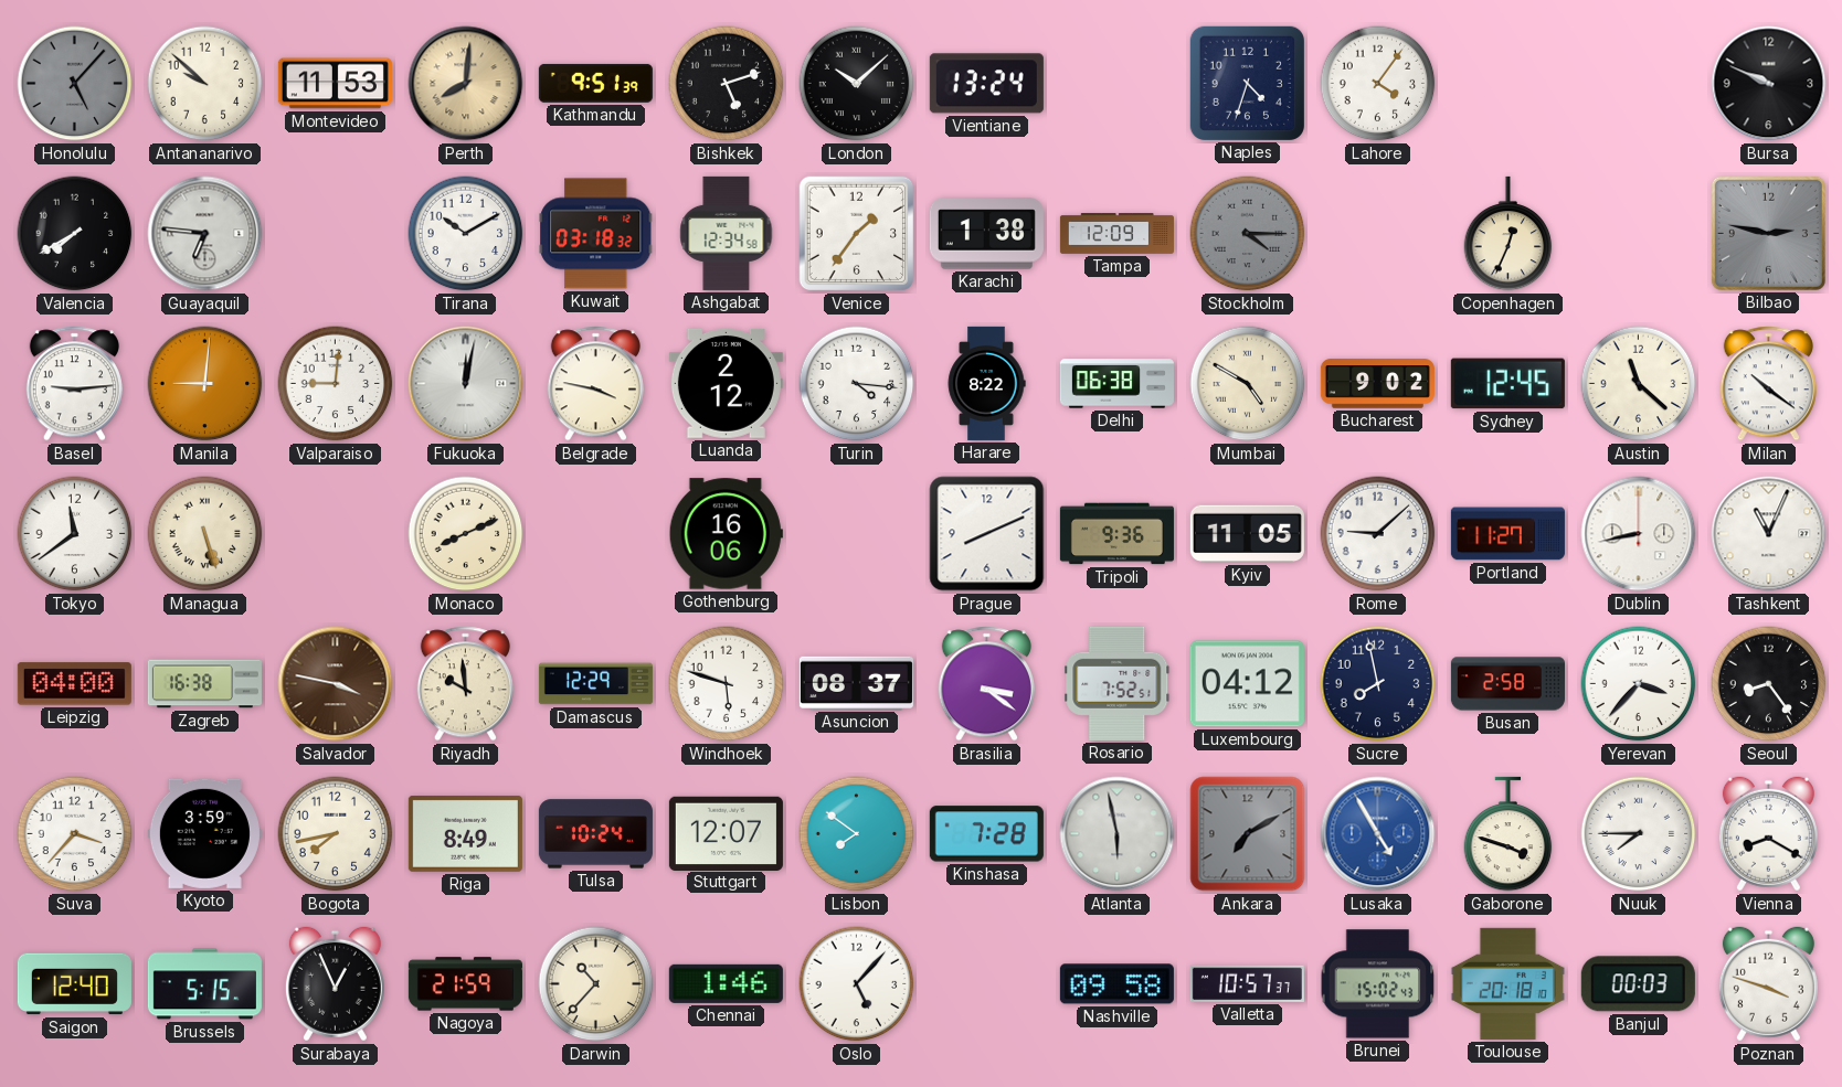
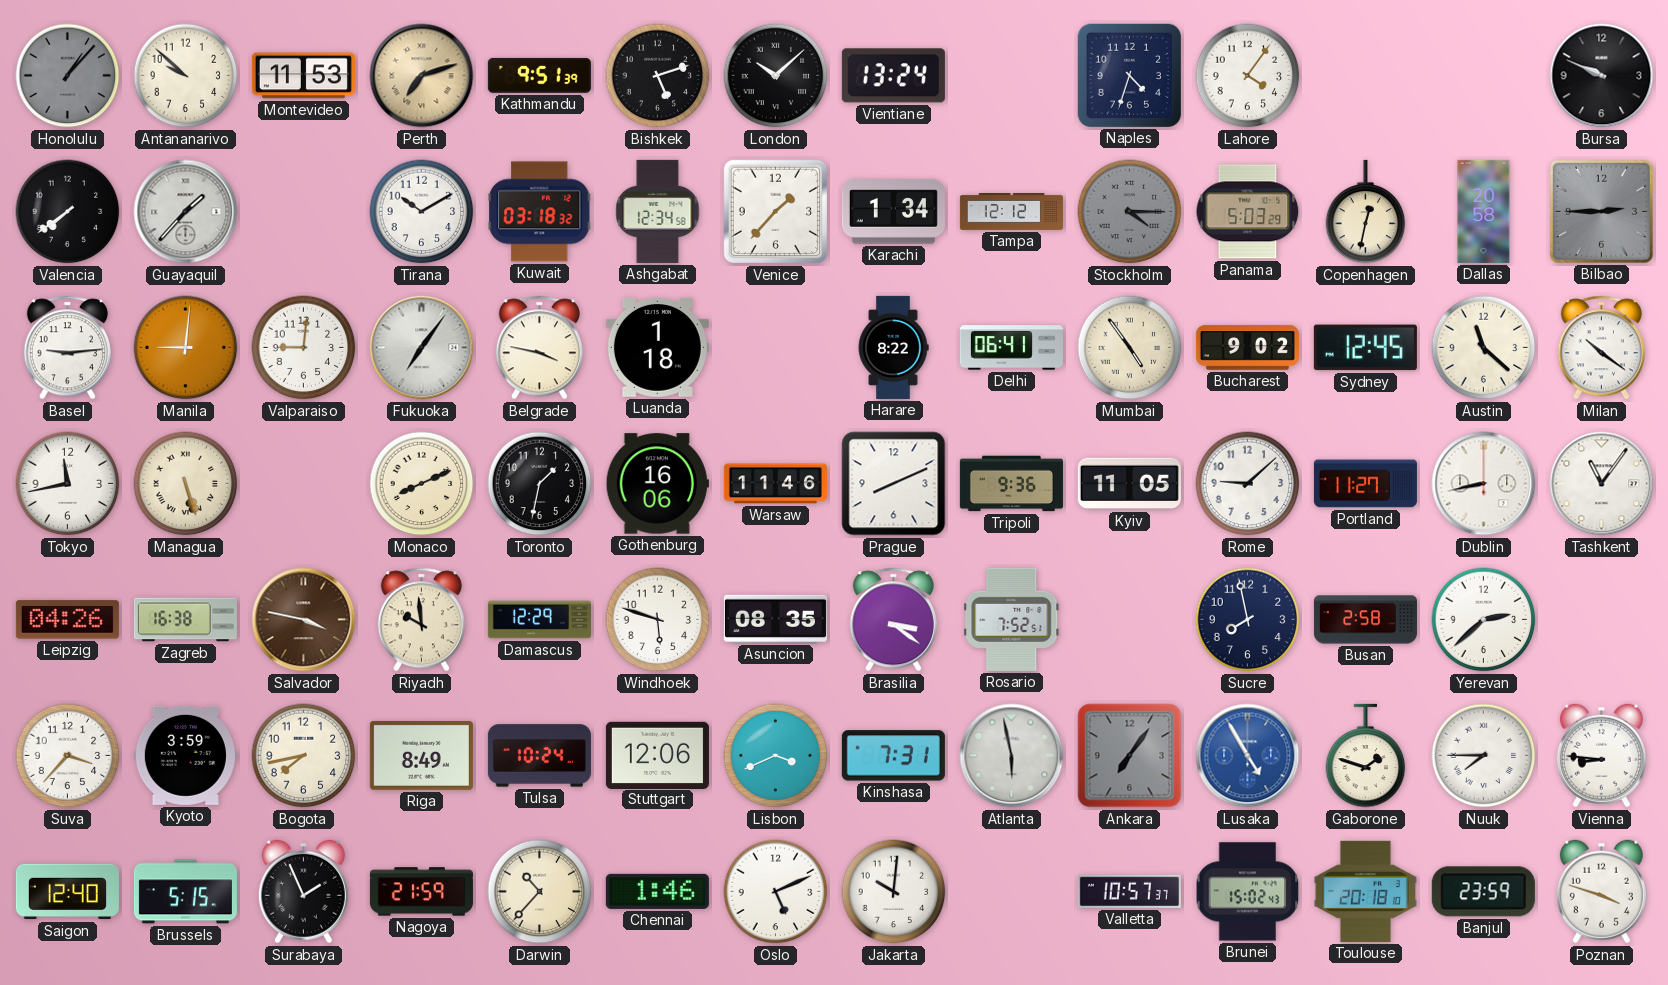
Honolulu: 5:07 -> 1:07
Perth: 8:01 -> 7:12
Valencia: 7:40 -> 7:39
Guayaquil: 6:46 -> 1:37
Venice: 1:36 -> 1:37
Karachi: 1:38 -> 1:34
Tampa: 12:09 -> 12:12
Panama: none -> 5:03
Copenhagen: 12:34 -> 12:32
Dallas: none -> 20:58
Bilbao: 2:47 -> 2:45
Fukuoka: 12:02 -> 7:06
Luanda: 2:12 -> 1:18
Turin: 4:16 -> none
Delhi: 06:38 -> 06:41
Mumbai: 4:50 -> 4:54
Tokyo: 11:39 -> 11:43
Toronto: none -> 1:32
Warsaw: none -> 11:46
Tashkent: 11:04 -> 11:06
Leipzig: 04:00 -> 04:26
Asuncion: 08:37 -> 08:35
Luxembourg: 04:12 -> none
Yerevan: 3:37 -> 2:38
Seoul: 8:24 -> none
Stuttgart: 12:07 -> 12:06
Lisbon: 7:51 -> 3:41
Kinshasa: 7:28 -> 7:31
Ankara: 7:10 -> 7:06
Gaborone: 3:48 -> 1:48
Vienna: 8:20 -> 8:46
Surabaya: 12:56 -> 1:56
Oslo: 5:07 -> 5:11
Jakarta: none -> 10:01
Nashville: 09:58 -> none
Banjul: 00:03 -> 23:59
